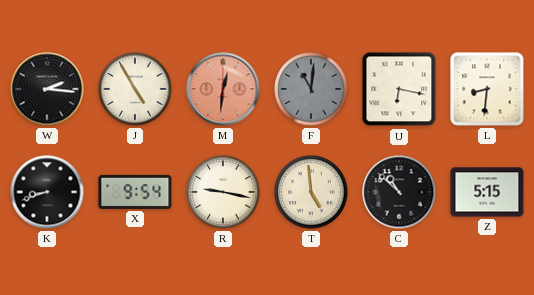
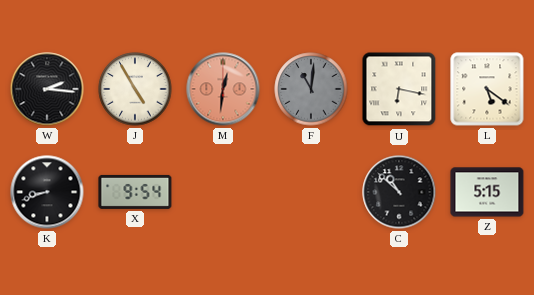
L: 8:31 -> 5:21
R: 9:17 -> none
T: 4:59 -> none
